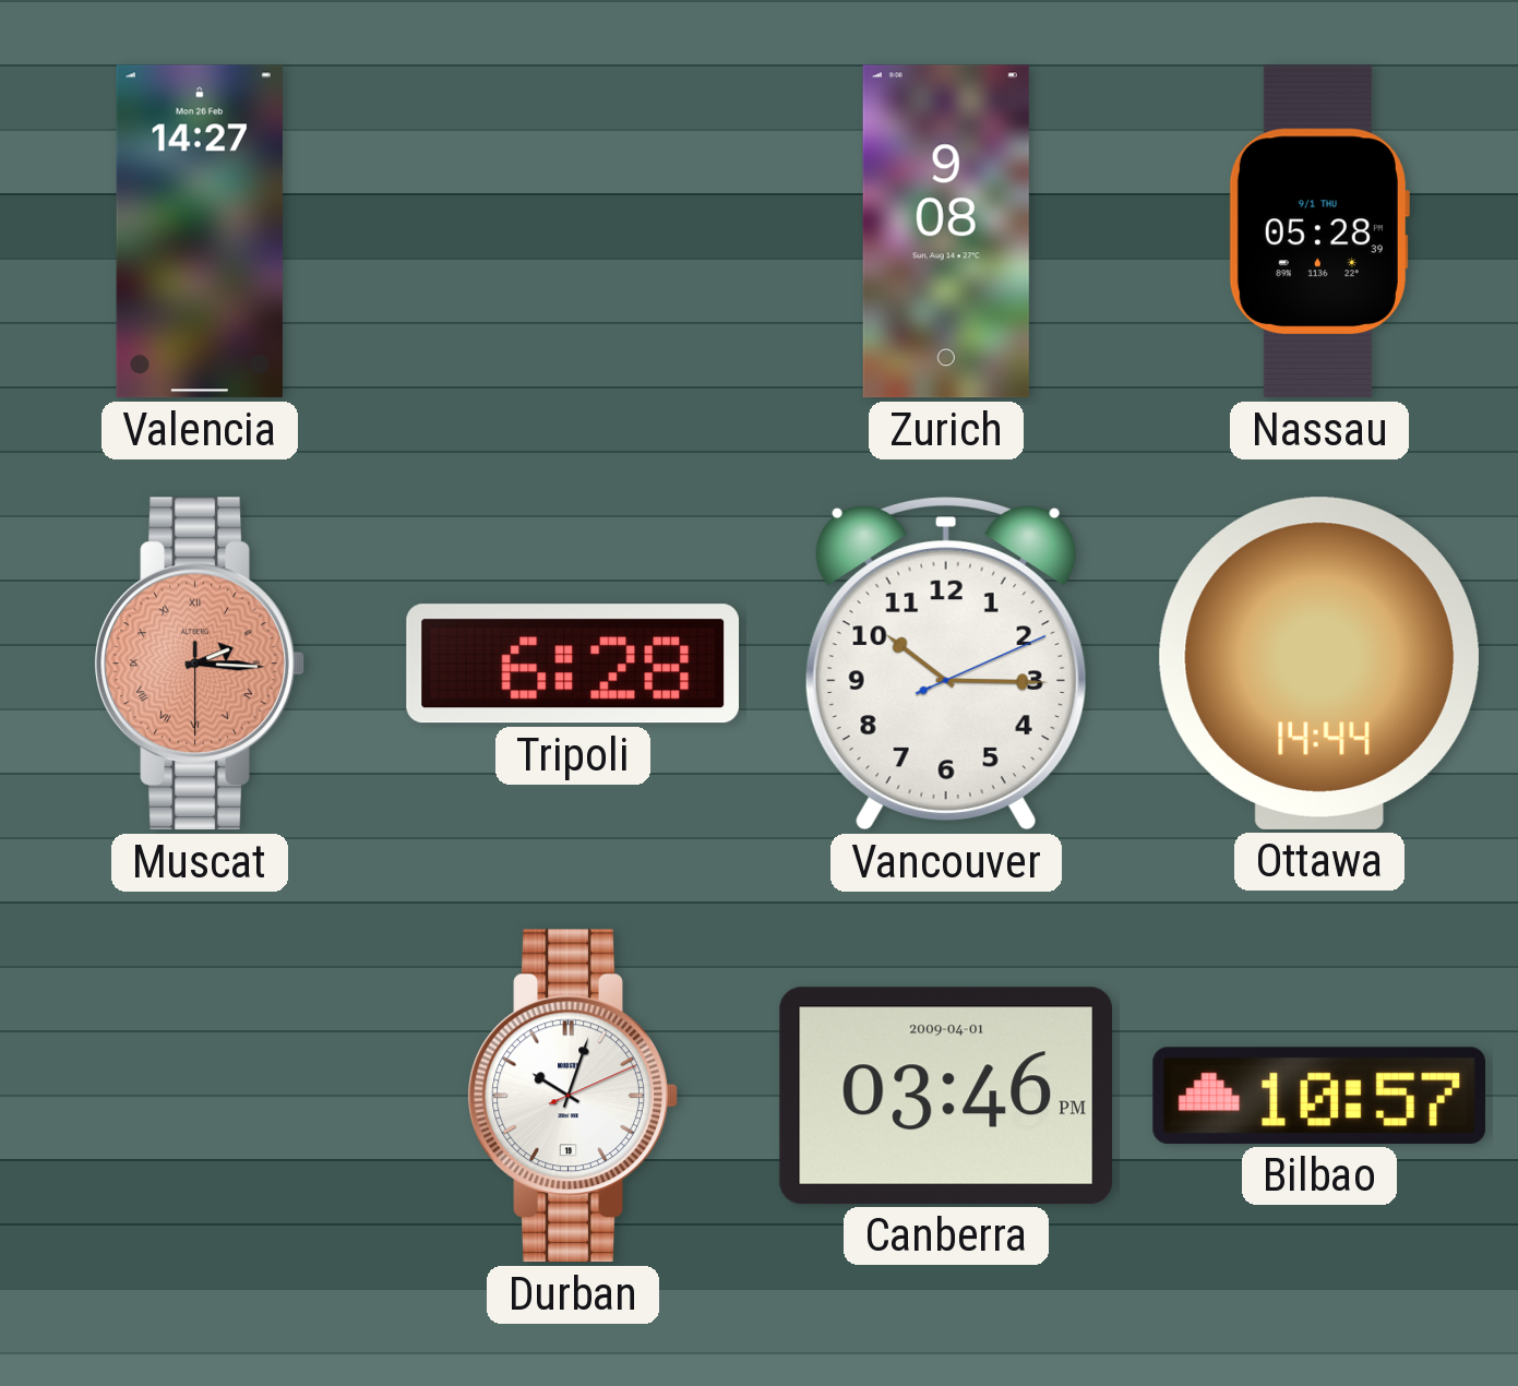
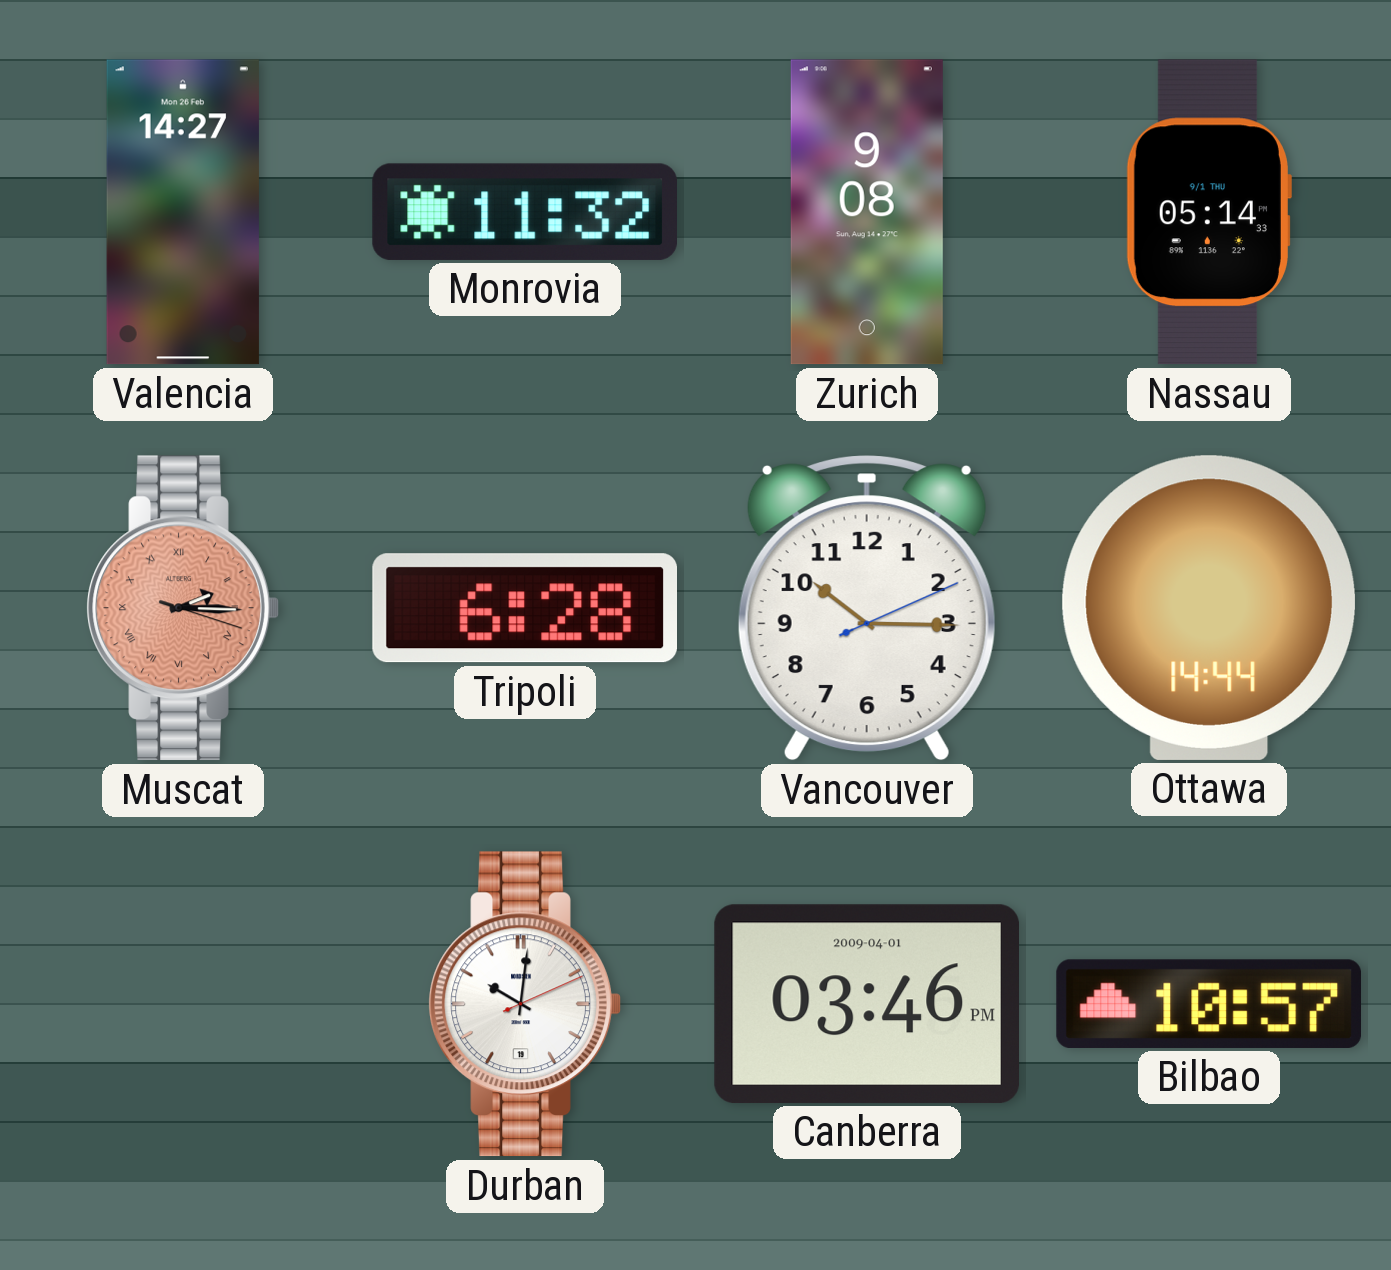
Monrovia: none -> 11:32
Nassau: 05:28 -> 05:14
Muscat: 2:15:30 -> 2:15:18
Durban: 10:03 -> 10:01
